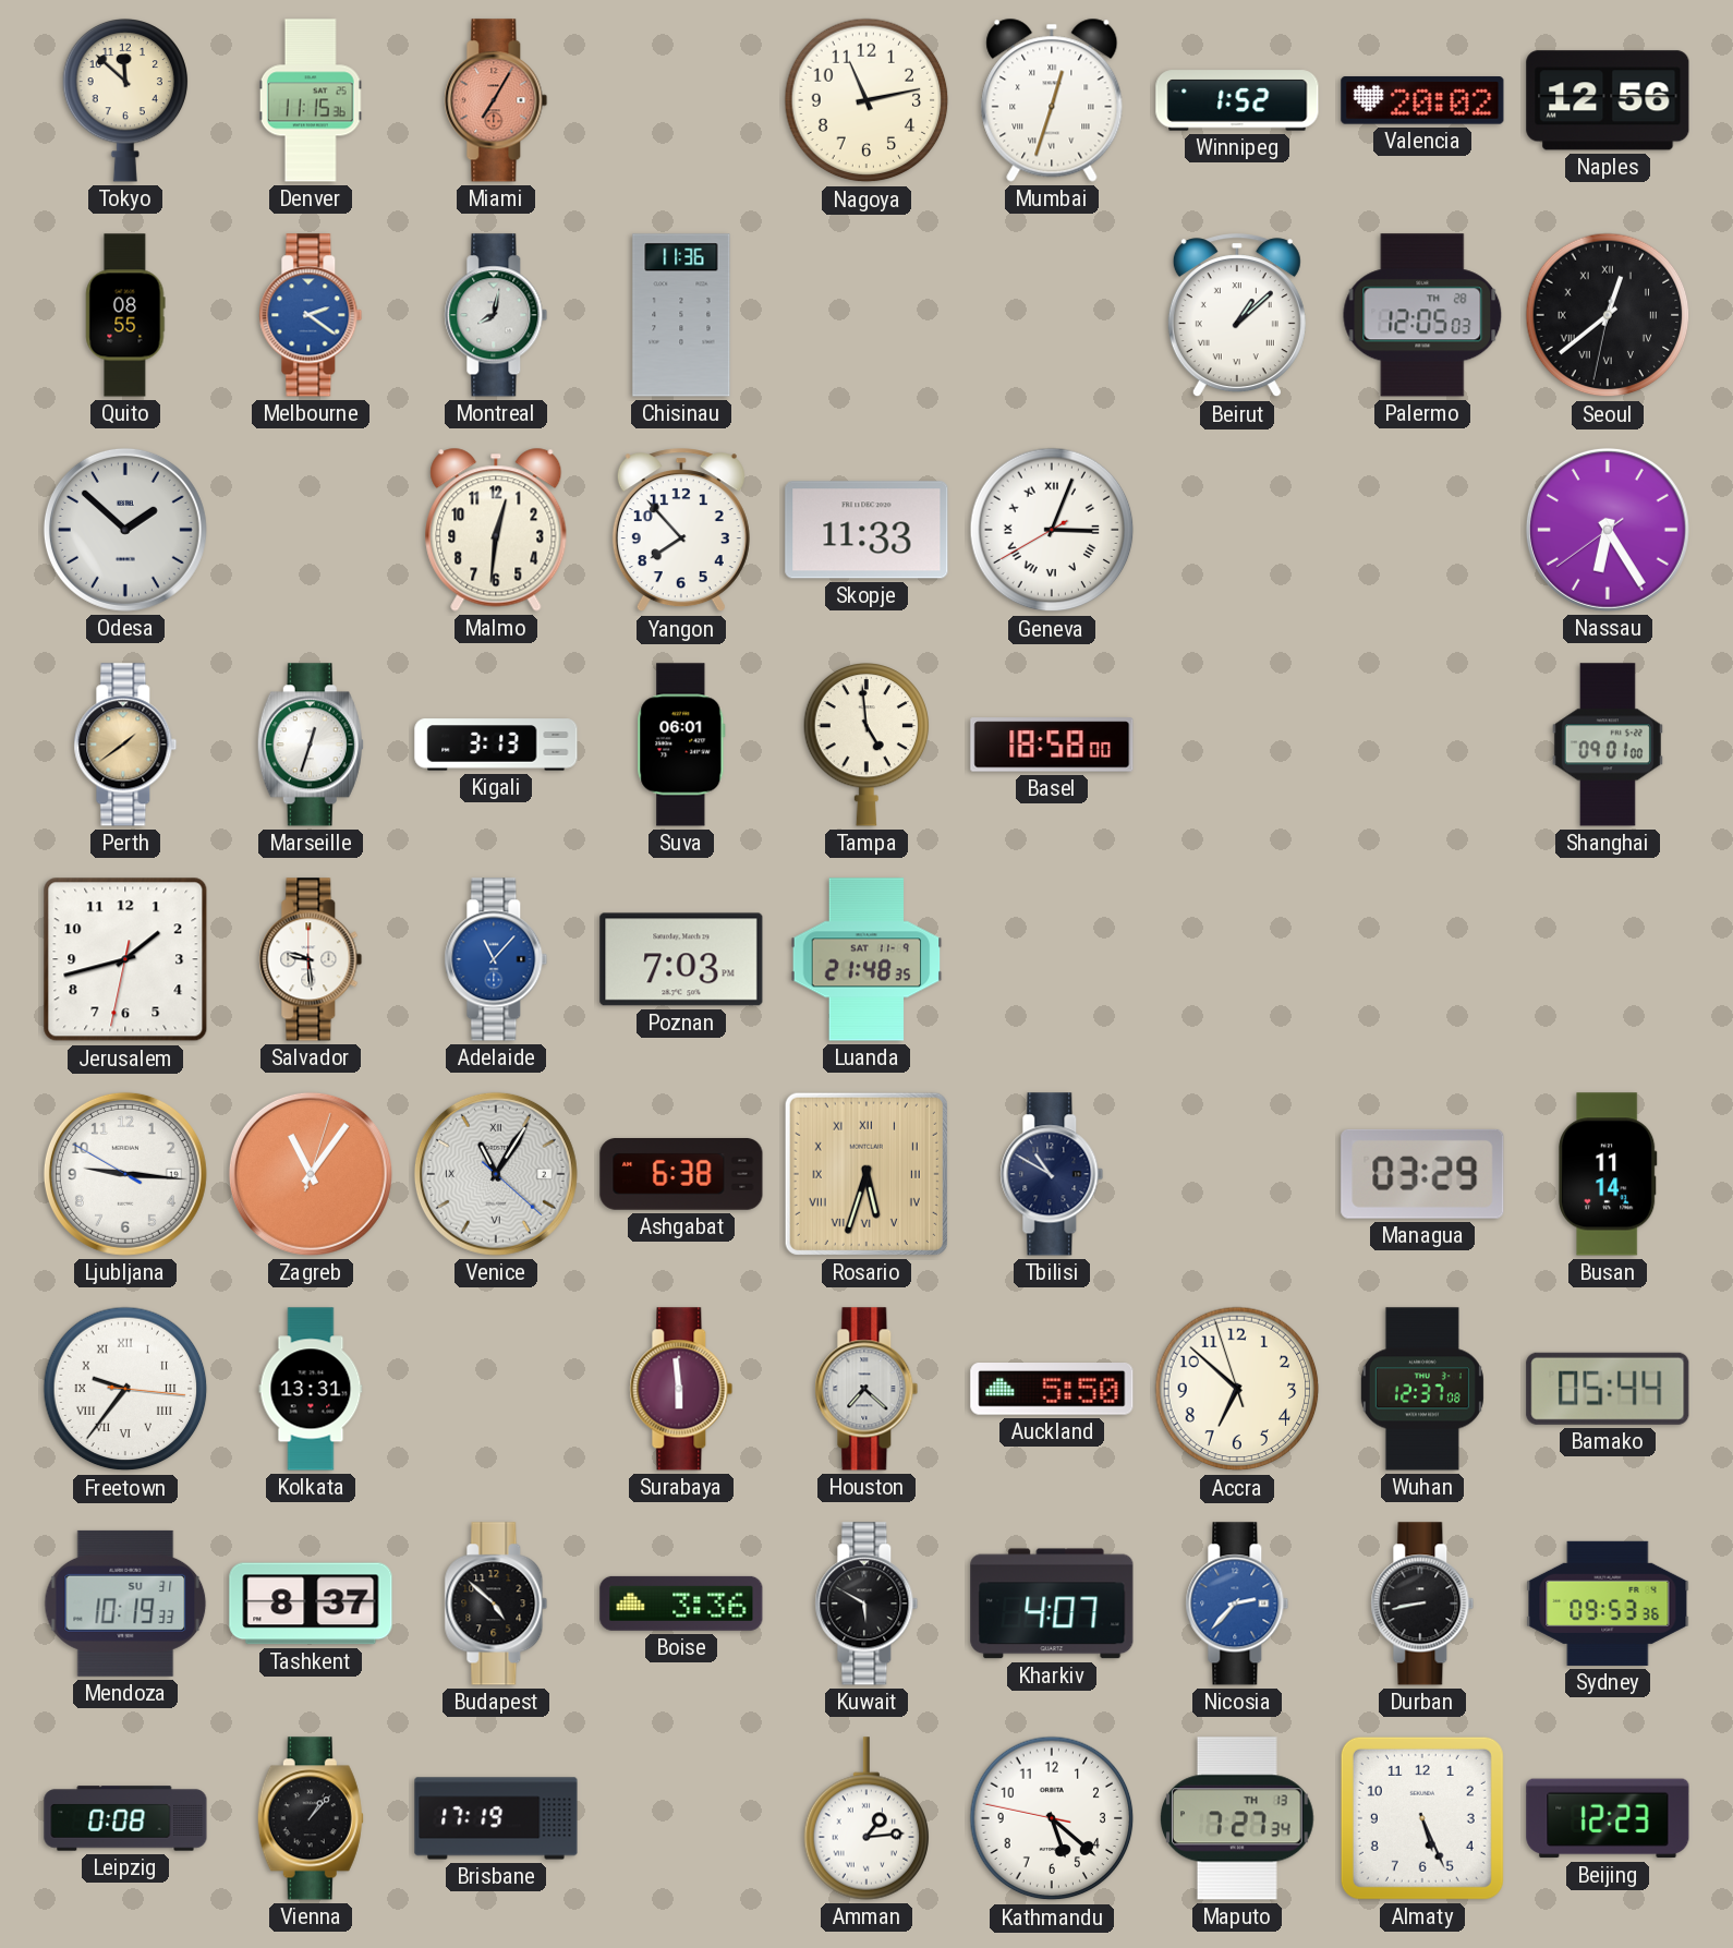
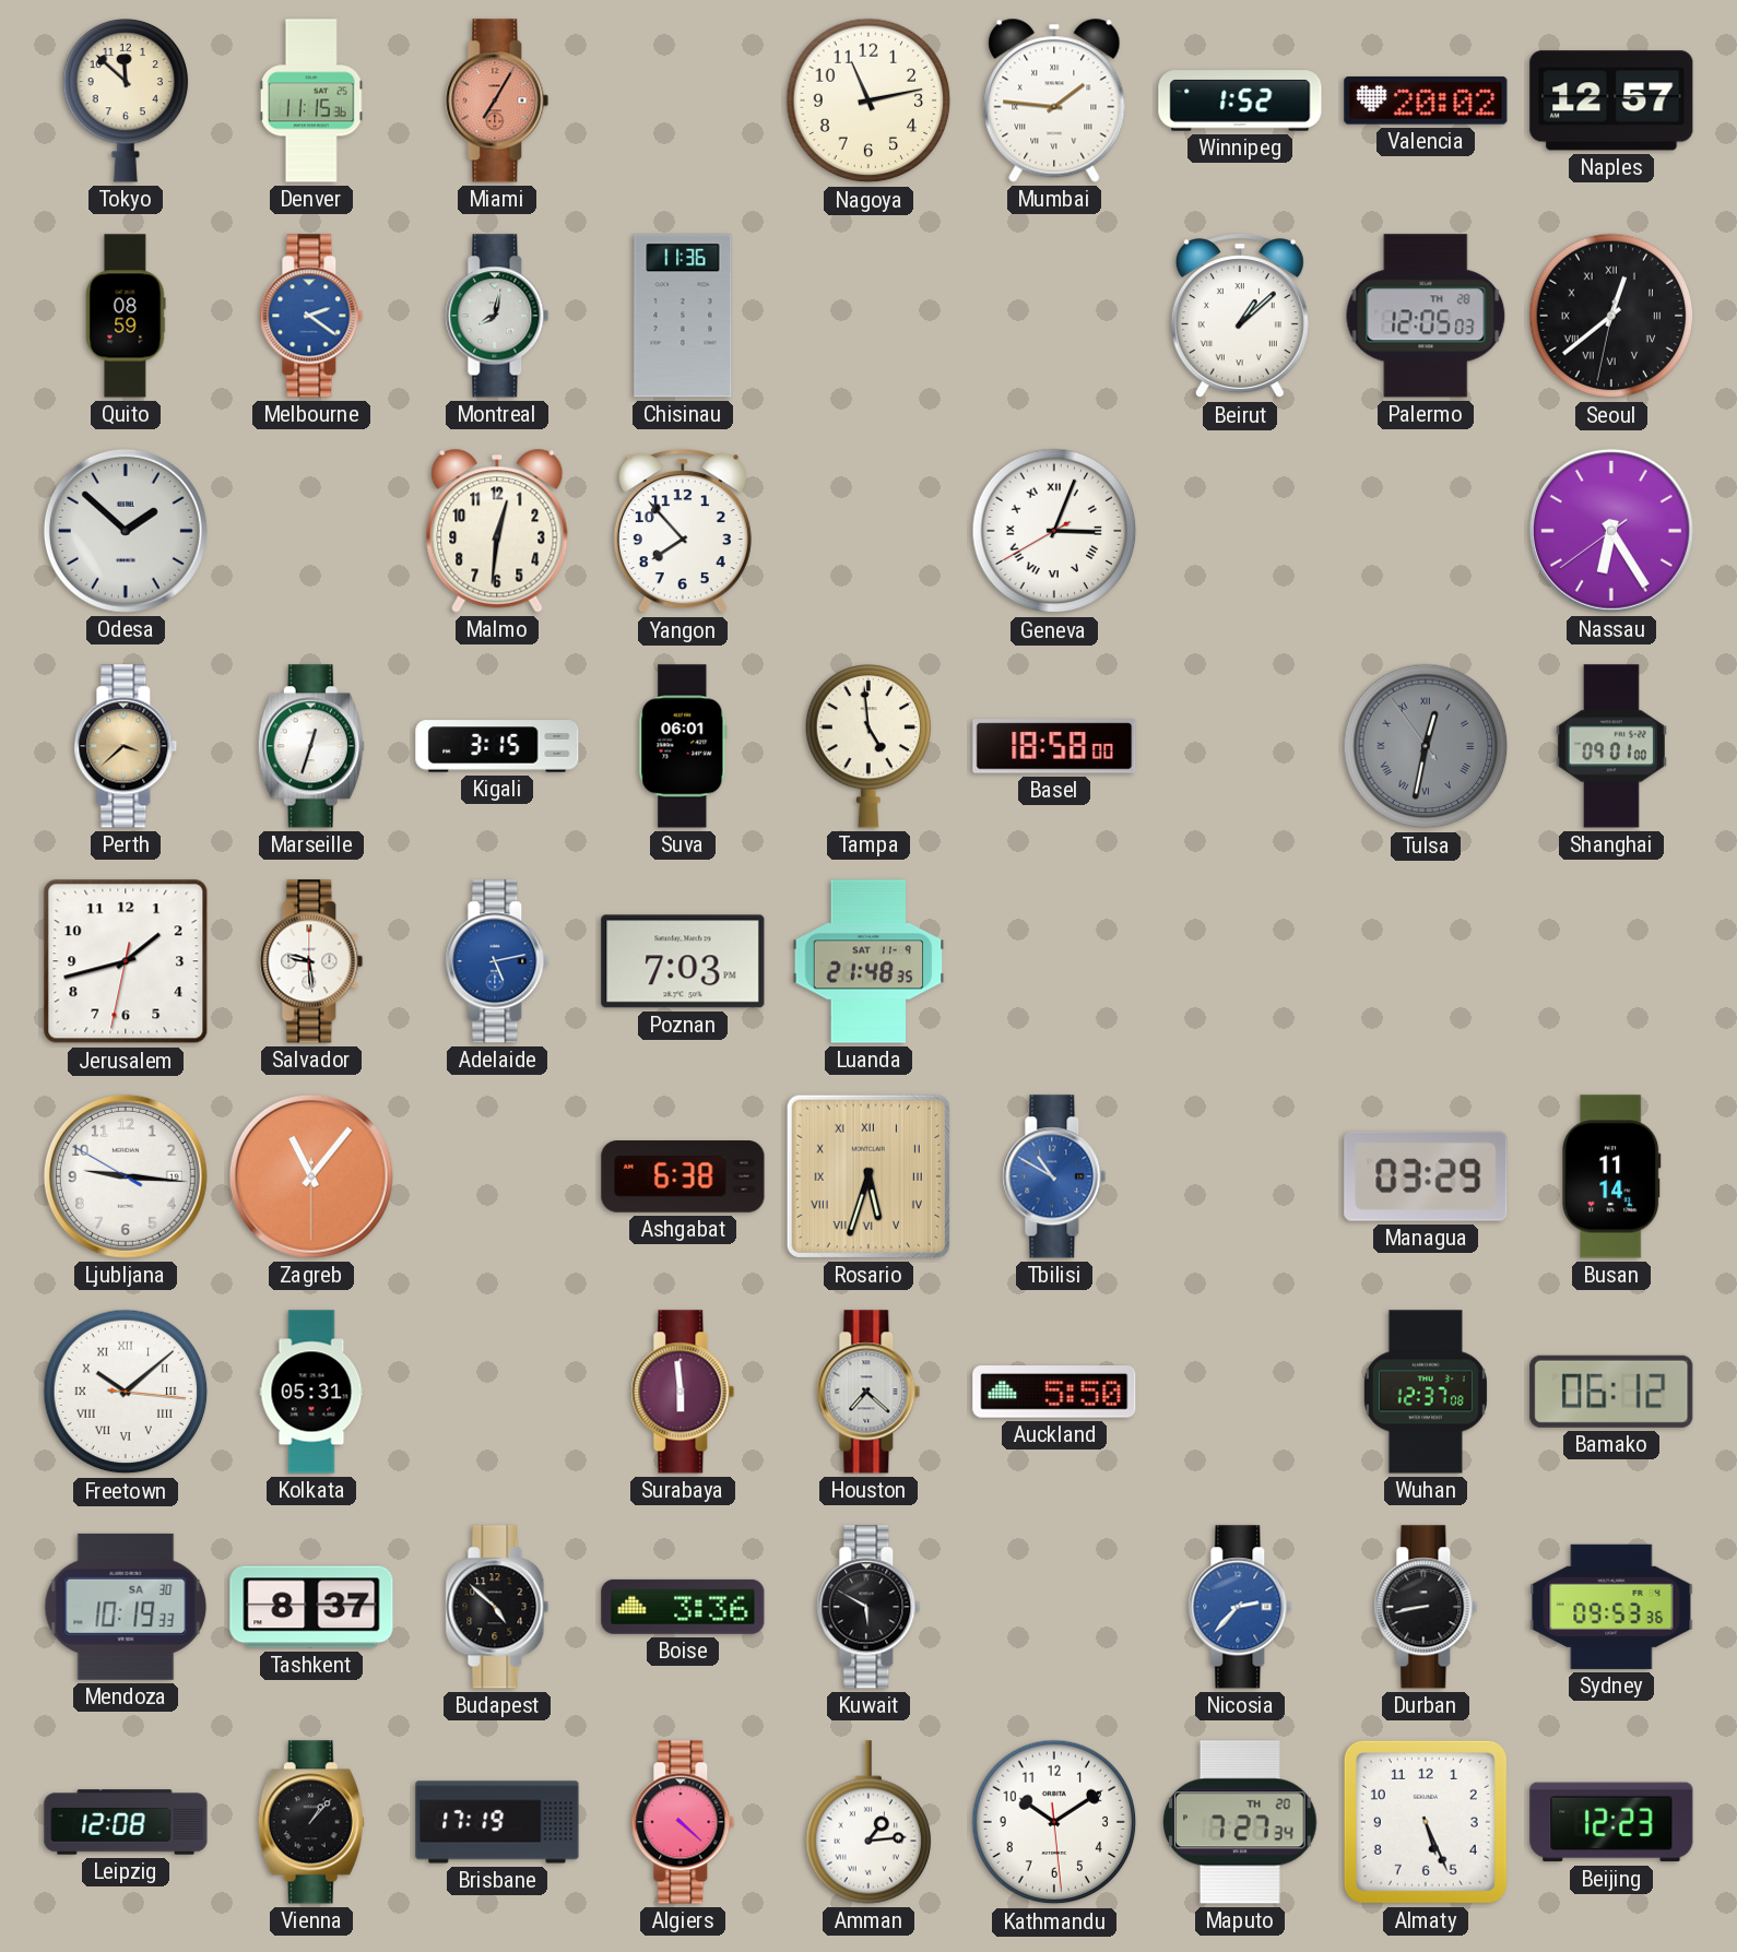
Mumbai: 12:33 -> 1:46
Naples: 12:56 -> 12:57
Quito: 08:55 -> 08:59
Skopje: 11:33 -> none
Perth: 1:39 -> 3:38
Kigali: 3:13 -> 3:15
Tulsa: none -> 12:31
Adelaide: 11:07 -> 5:13
Zagreb: 11:06:03 -> 11:06:30
Venice: 11:05 -> none
Tbilisi dial: navy -> blue
Freetown: 9:36 -> 10:08
Kolkata: 13:31 -> 05:31
Accra: 6:51 -> none
Bamako: 05:44 -> 06:12
Mendoza date: SU 31 -> SA 30
Kharkiv: 4:07 -> none
Leipzig: 0:08 -> 12:08
Algiers: none -> 4:22
Kathmandu: 5:21 -> 10:09
Maputo date: TH 13 -> TH 20
